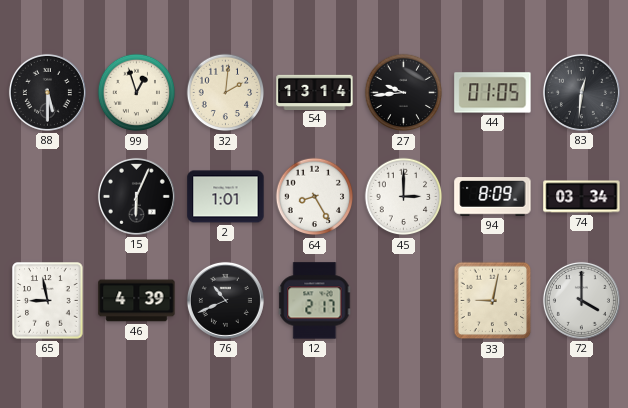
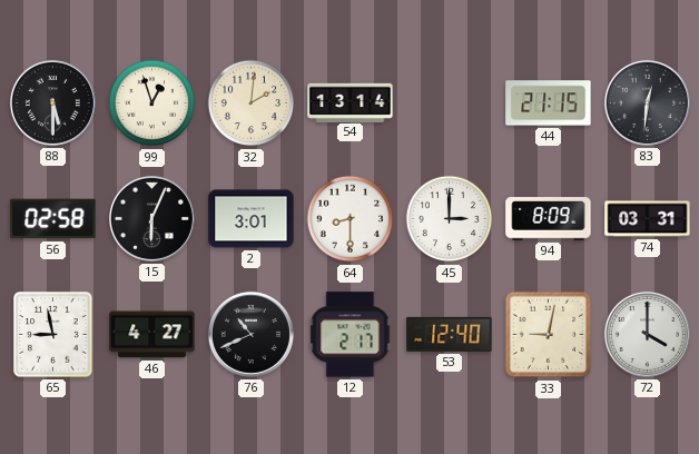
27: 9:44 -> none
44: 01:05 -> 21:15
56: none -> 02:58
2: 1:01 -> 3:01
64: 8:25 -> 8:30
74: 03:34 -> 03:31
46: 4:39 -> 4:27
53: none -> 12:40
